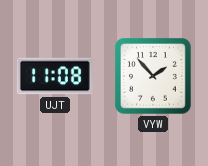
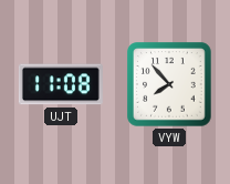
VYW: 1:53 -> 7:53
